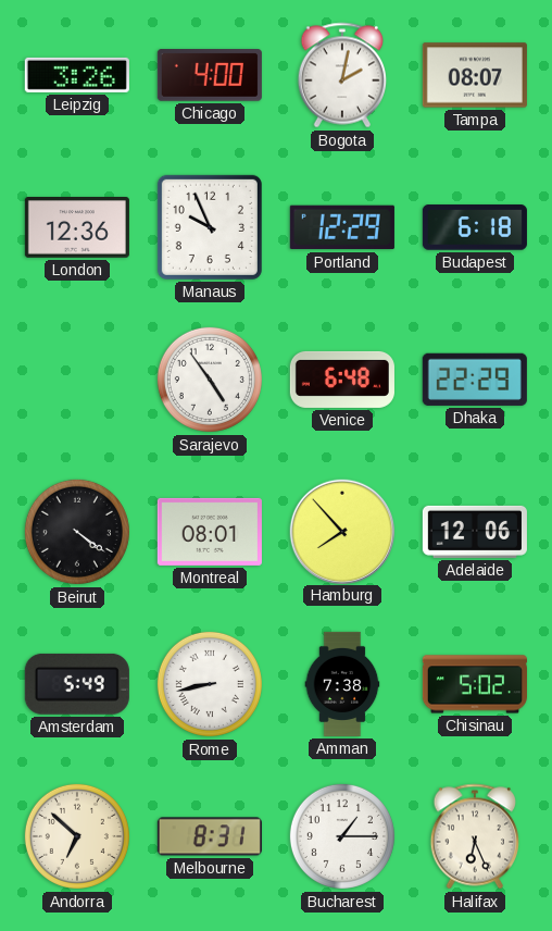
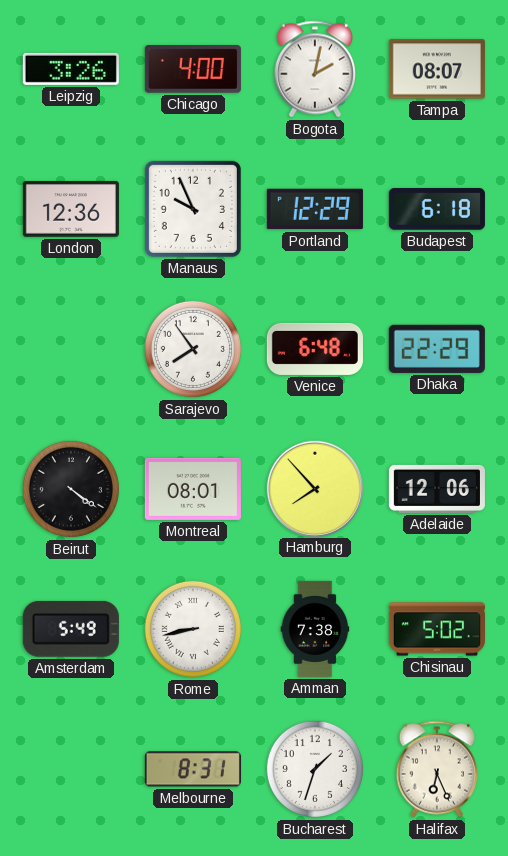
Sarajevo: 4:54 -> 7:54
Andorra: 6:52 -> none
Bucharest: 1:15 -> 1:33
